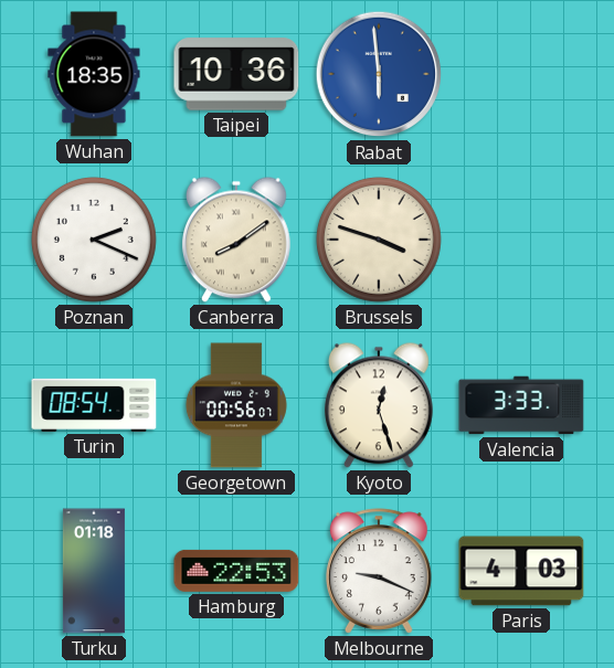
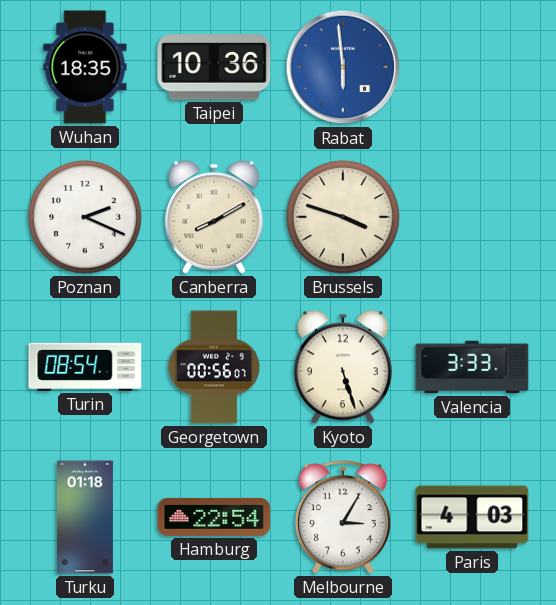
Canberra: 8:09 -> 8:10
Kyoto: 12:27 -> 5:27
Hamburg: 22:53 -> 22:54
Melbourne: 9:19 -> 3:05
